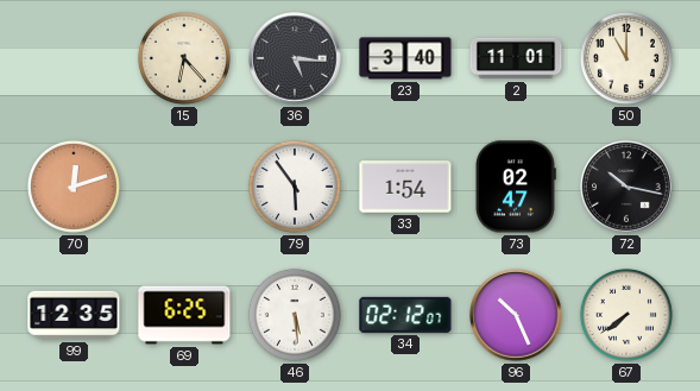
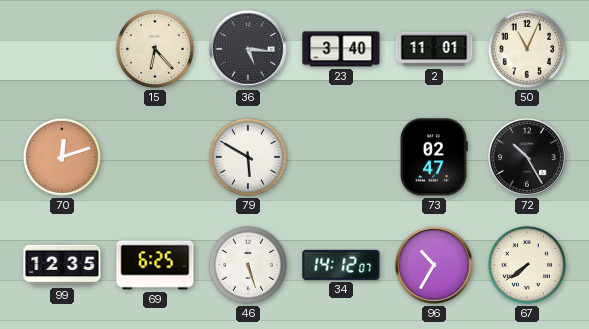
50: 11:00 -> 11:04
79: 5:54 -> 5:50
33: 1:54 -> none
72: 10:17 -> 10:25
46: 5:29 -> 5:27
34: 02:12 -> 14:12
96: 10:26 -> 10:35
